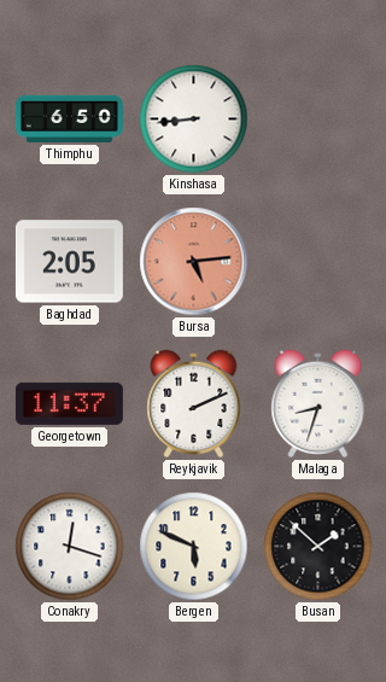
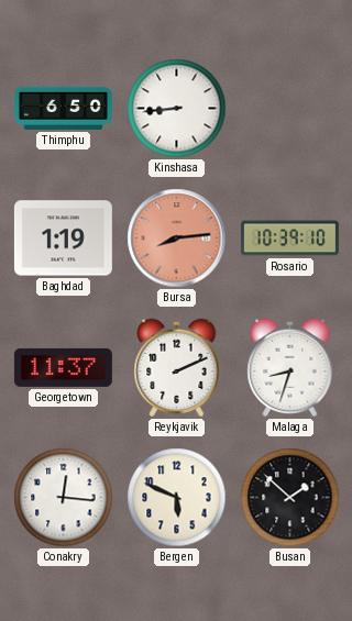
Baghdad: 2:05 -> 1:19
Bursa: 5:14 -> 8:14
Rosario: none -> 10:39
Conakry: 12:18 -> 12:16
